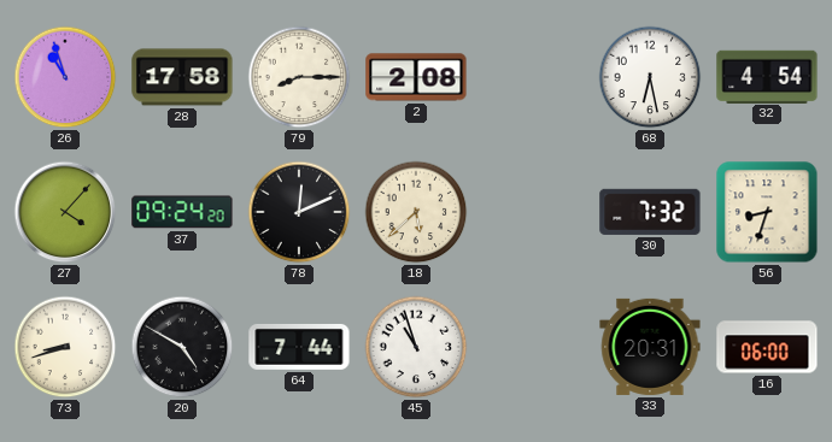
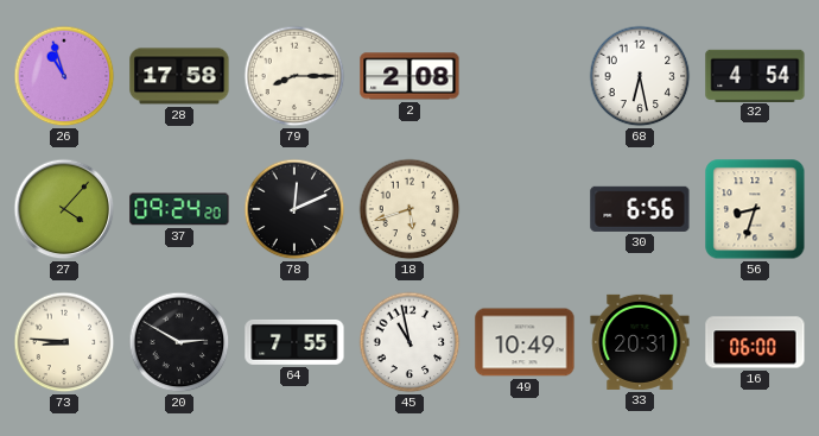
18: 5:38 -> 5:42
30: 7:32 -> 6:56
73: 8:42 -> 8:46
20: 4:50 -> 2:50
64: 7:44 -> 7:55
45: 10:57 -> 10:58
49: none -> 10:49
